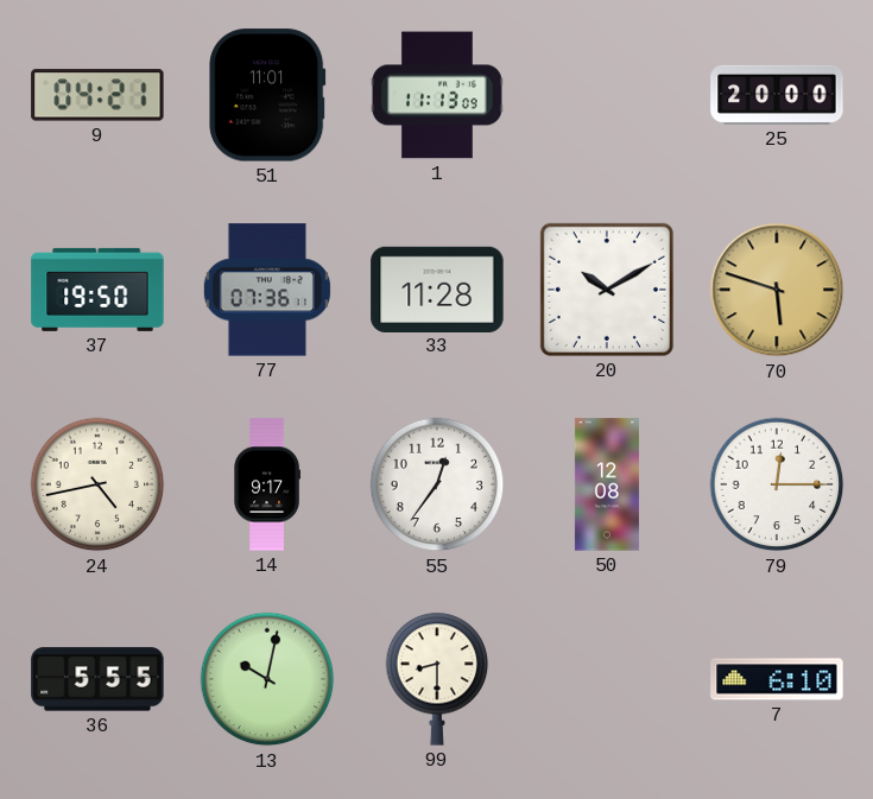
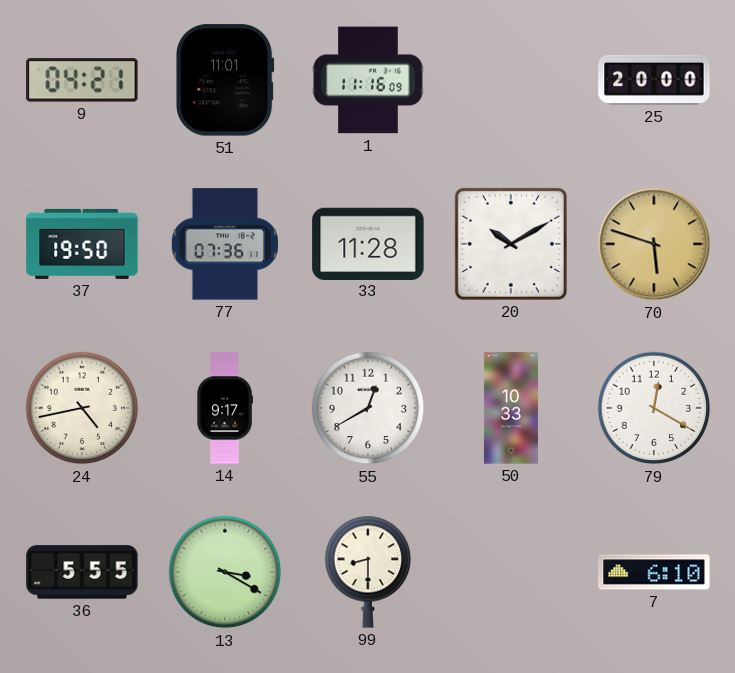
1: 11:13 -> 11:16
55: 12:36 -> 12:40
50: 12:08 -> 10:33
79: 12:15 -> 12:20
13: 10:02 -> 3:20
